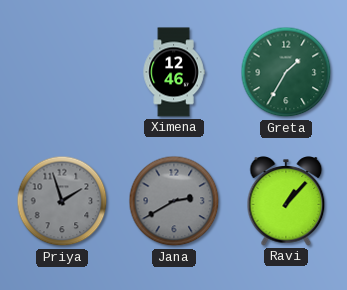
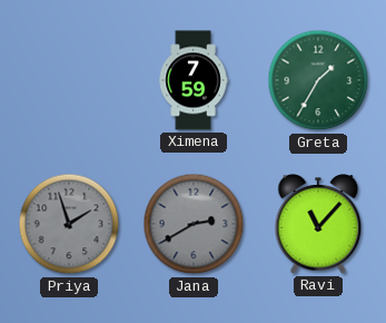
Ximena: 12:46 -> 7:59
Ravi: 1:07 -> 11:07
